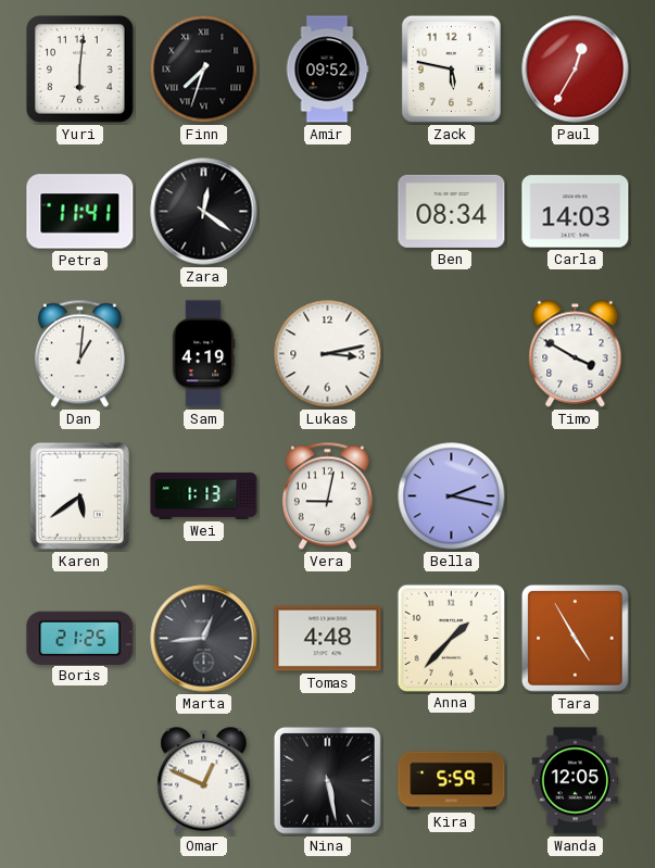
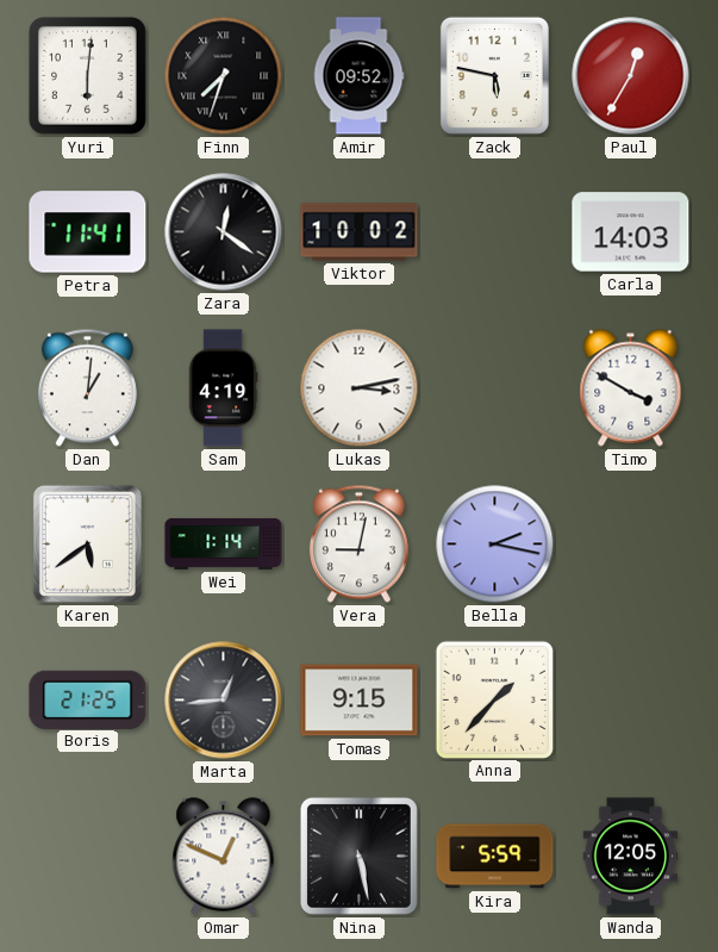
Viktor: none -> 10:02
Ben: 08:34 -> none
Wei: 1:13 -> 1:14
Tomas: 4:48 -> 9:15
Tara: 4:55 -> none
